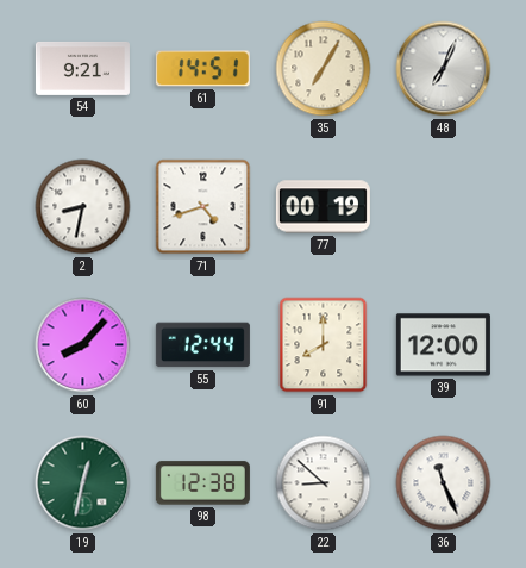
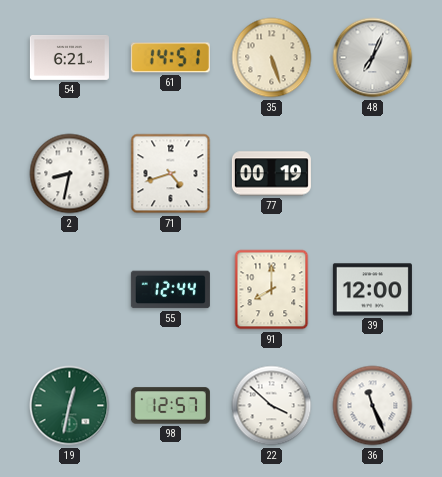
54: 9:21 -> 6:21
35: 7:05 -> 5:27
60: 8:07 -> none
98: 12:38 -> 12:57
22: 8:52 -> 3:52
